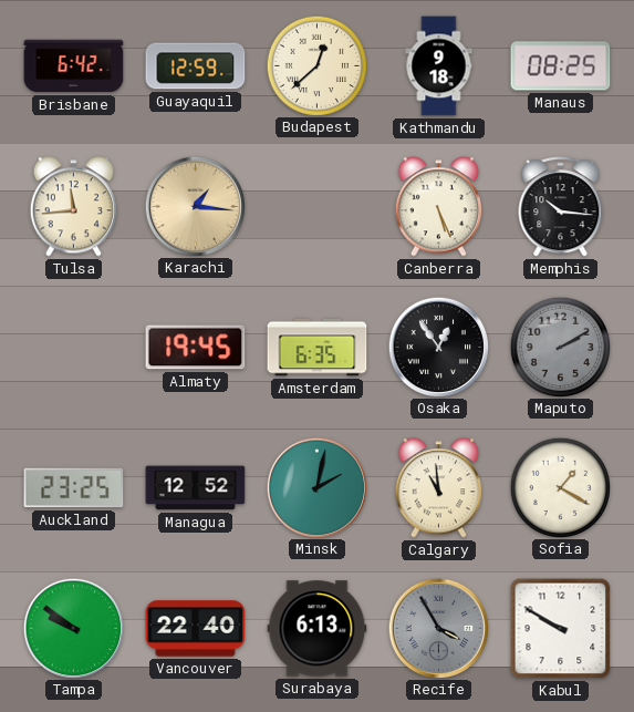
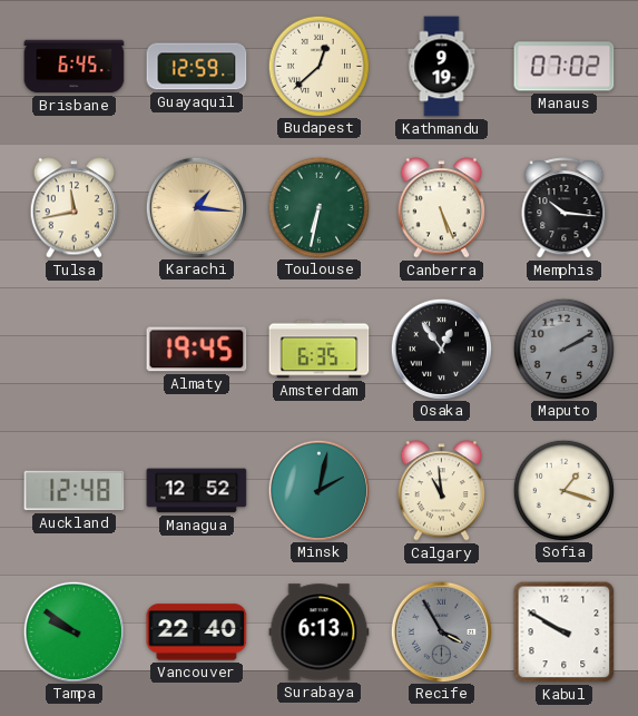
Brisbane: 6:42 -> 6:45
Kathmandu: 9:18 -> 9:19
Manaus: 08:25 -> 07:02
Tulsa: 11:44 -> 11:43
Toulouse: none -> 6:32
Auckland: 23:25 -> 12:48
Sofia: 1:20 -> 1:18
